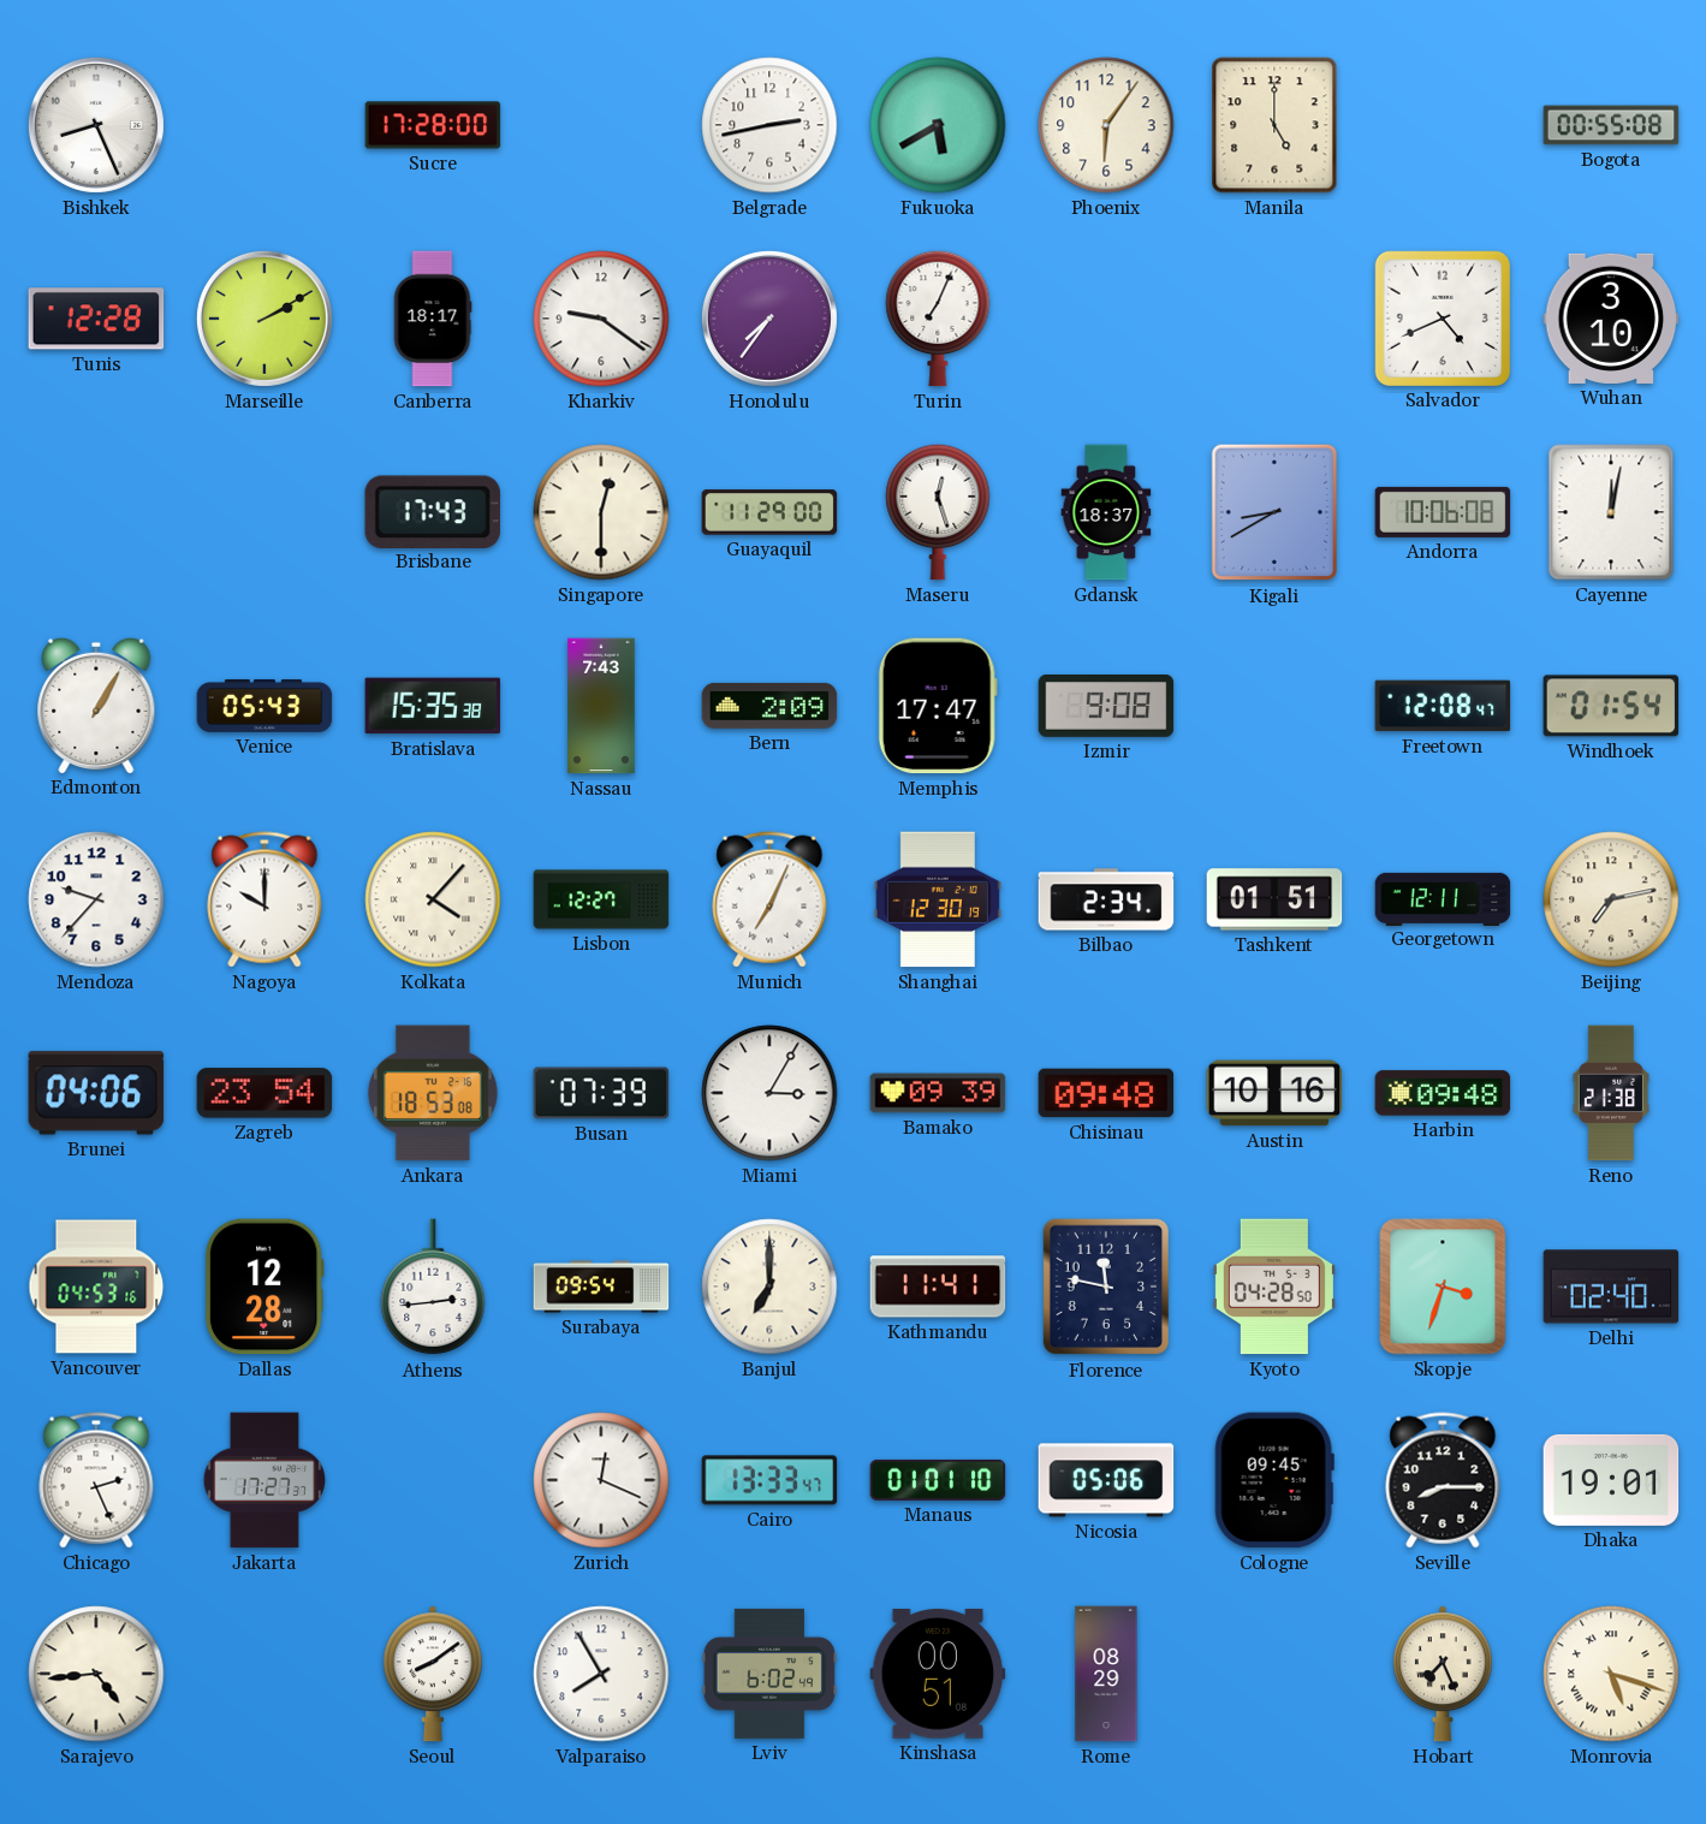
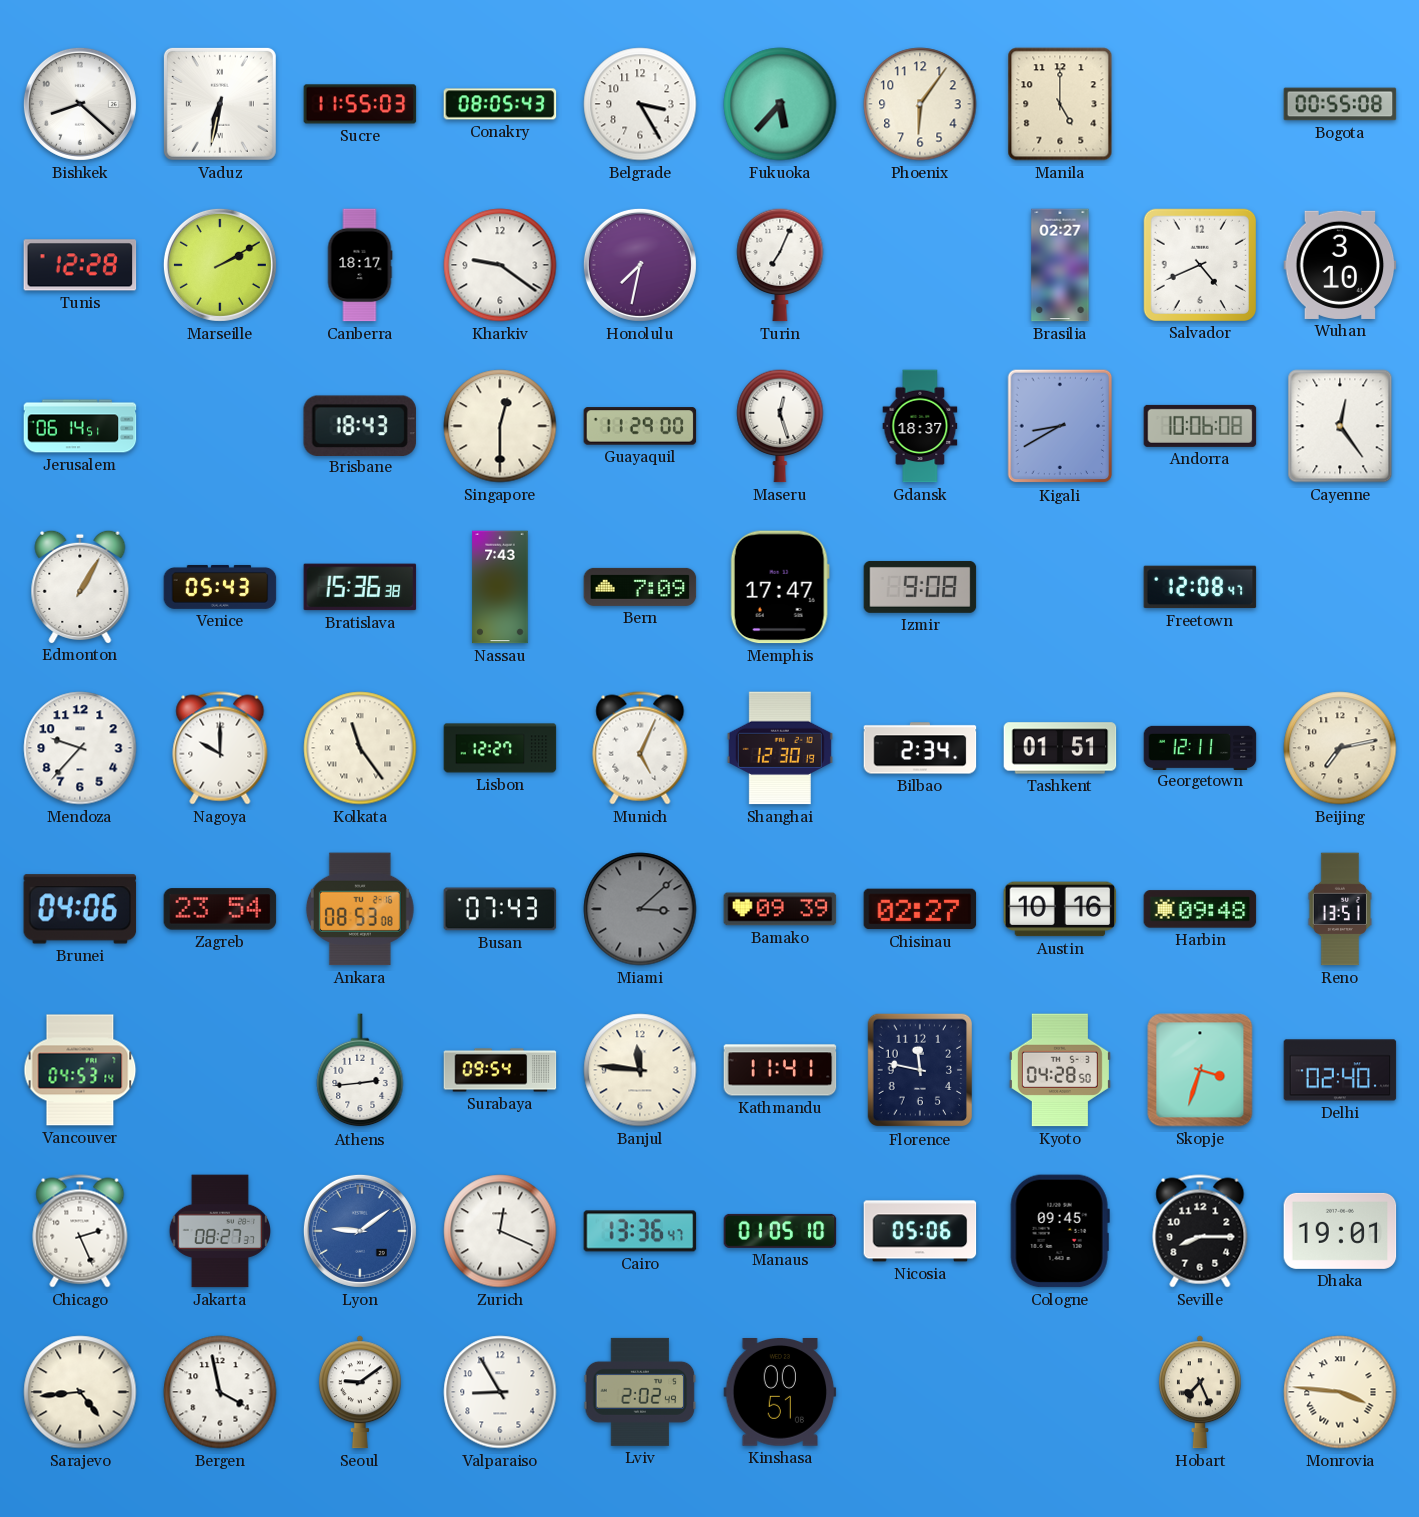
Bishkek: 8:26 -> 8:22
Vaduz: none -> 6:32
Sucre: 17:28 -> 11:55
Conakry: none -> 08:05
Belgrade: 2:43 -> 3:25
Fukuoka: 5:40 -> 5:37
Honolulu: 7:36 -> 7:32
Brasilia: none -> 02:27
Jerusalem: none -> 06:14
Brisbane: 17:43 -> 18:43
Cayenne: 12:02 -> 12:24
Bratislava: 15:35 -> 15:36
Bern: 2:09 -> 7:09
Windhoek: 01:54 -> none
Kolkata: 4:07 -> 11:24
Munich: 7:04 -> 5:04
Ankara: 18:53 -> 08:53
Busan: 07:39 -> 07:43
Miami: 3:05 -> 3:08
Miami dial: white -> grey
Chisinau: 09:48 -> 02:27
Reno: 21:38 -> 13:51
Vancouver: 04:53:16 -> 04:53:14
Dallas: 12:28 -> none
Banjul: 7:00 -> 11:46
Jakarta: 17:27 -> 08:27
Lyon: none -> 9:09
Cairo: 13:33 -> 13:36
Manaus: 01:01 -> 01:05
Bergen: none -> 3:58
Seoul: 8:09 -> 9:09
Valparaiso: 7:55 -> 8:55
Lviv: 6:02 -> 2:02
Rome: 08:29 -> none
Monrovia: 5:18 -> 3:46
